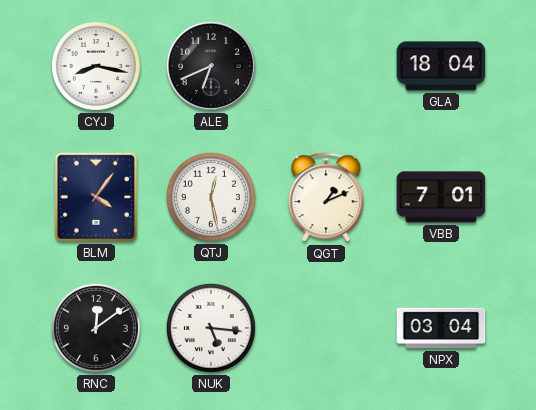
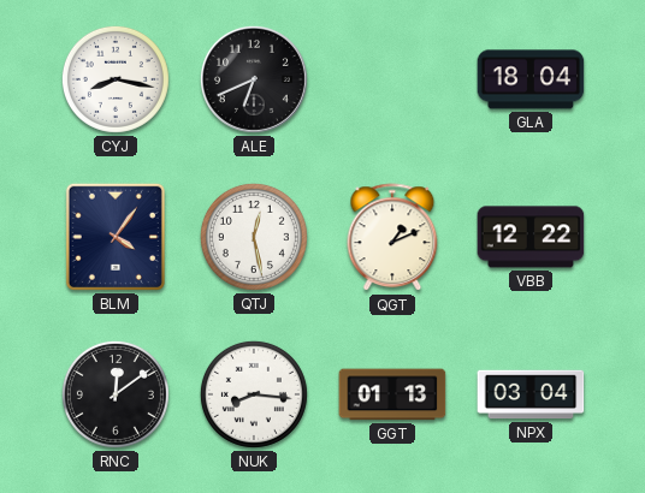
VBB: 7:01 -> 12:22
NUK: 5:16 -> 8:16
GGT: none -> 01:13
